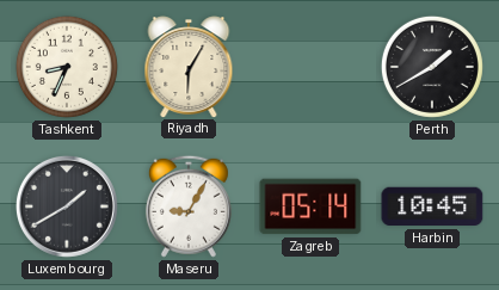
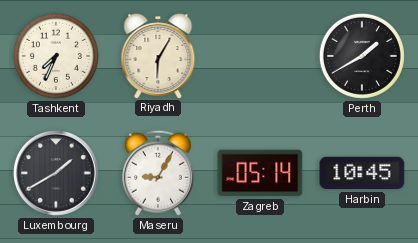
Tashkent: 8:34 -> 7:34
